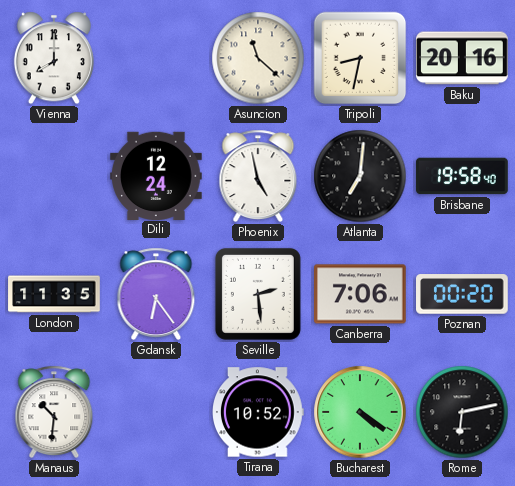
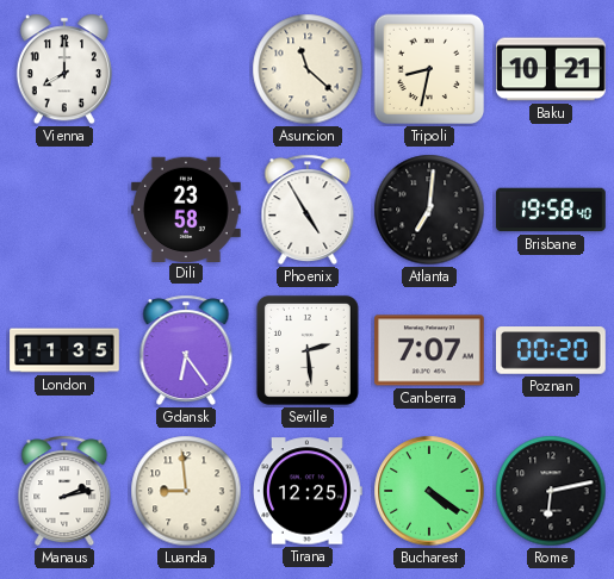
Baku: 20:16 -> 10:21
Dili: 12:24 -> 23:58
Phoenix: 4:58 -> 4:55
Canberra: 7:06 -> 7:07
Manaus: 10:31 -> 2:13
Luanda: none -> 8:59
Tirana: 10:52 -> 12:25
